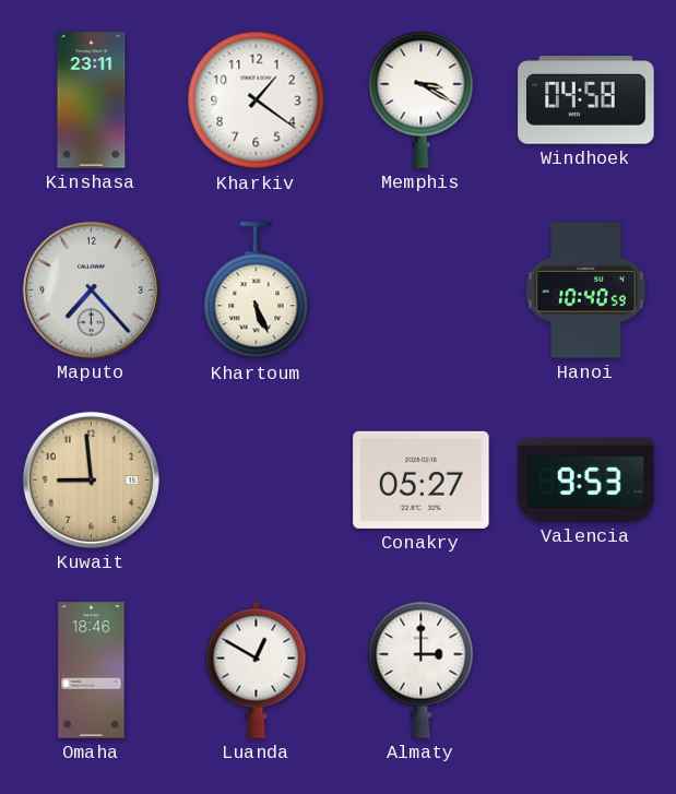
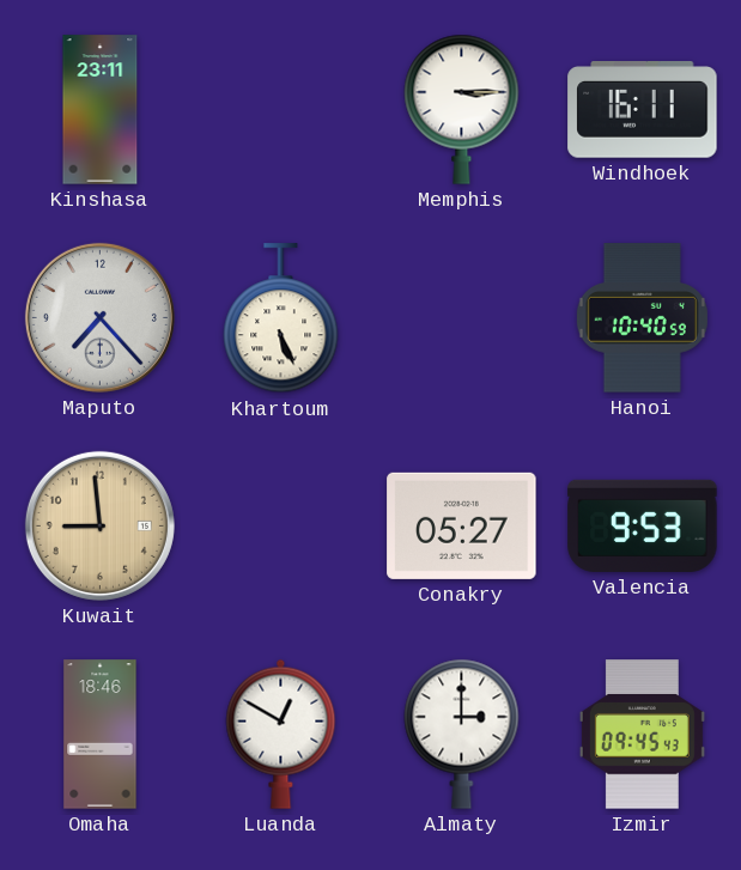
Kharkiv: 1:21 -> none
Memphis: 3:20 -> 3:15
Windhoek: 04:58 -> 16:11
Izmir: none -> 09:45
